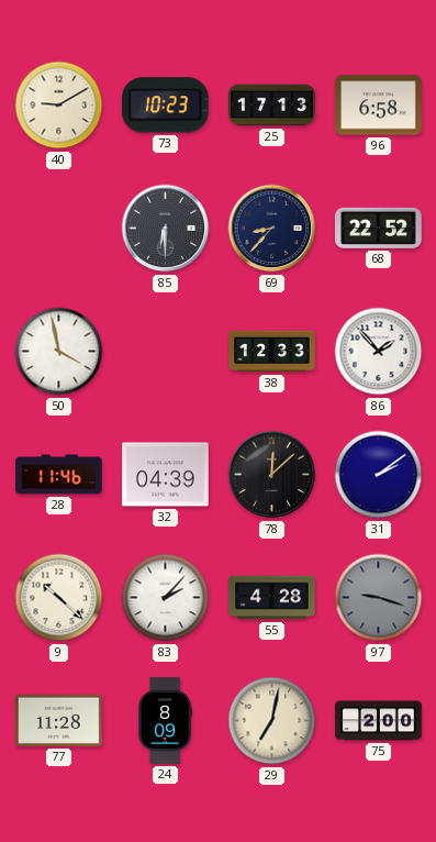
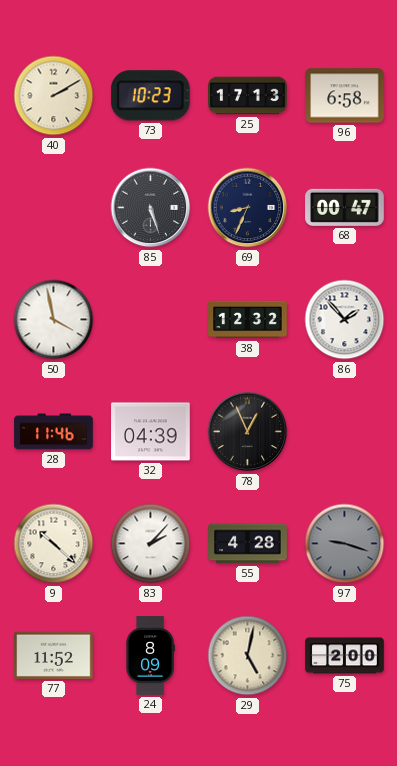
40: 9:10 -> 2:10
85: 6:30 -> 5:27
69: 8:37 -> 8:34
68: 22:52 -> 00:47
38: 12:33 -> 12:32
78: 12:08 -> 12:56
31: 2:09 -> none
77: 11:28 -> 11:52
29: 7:02 -> 5:02
